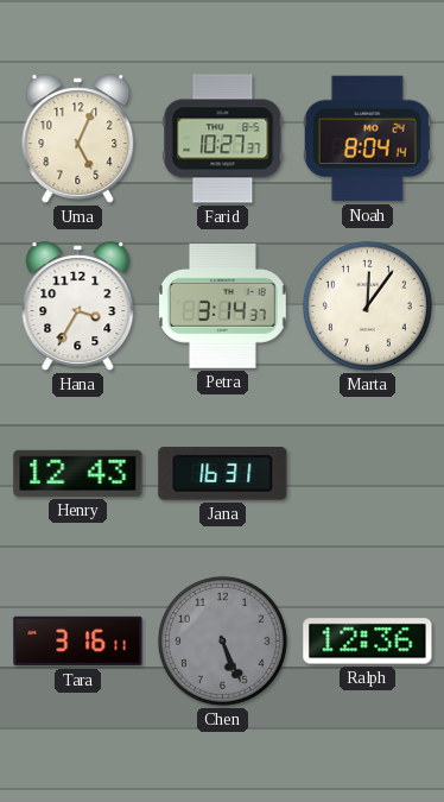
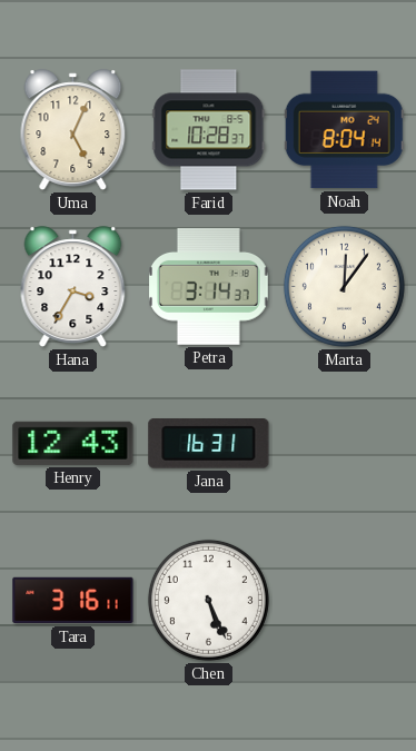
Farid: 10:27 -> 10:28
Chen dial: grey -> white
Ralph: 12:36 -> none
